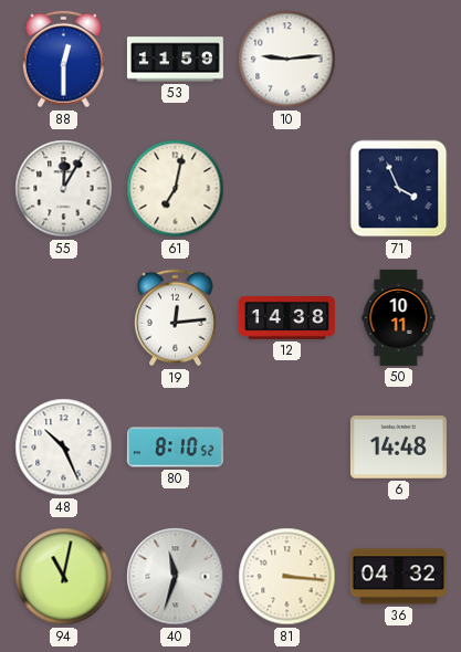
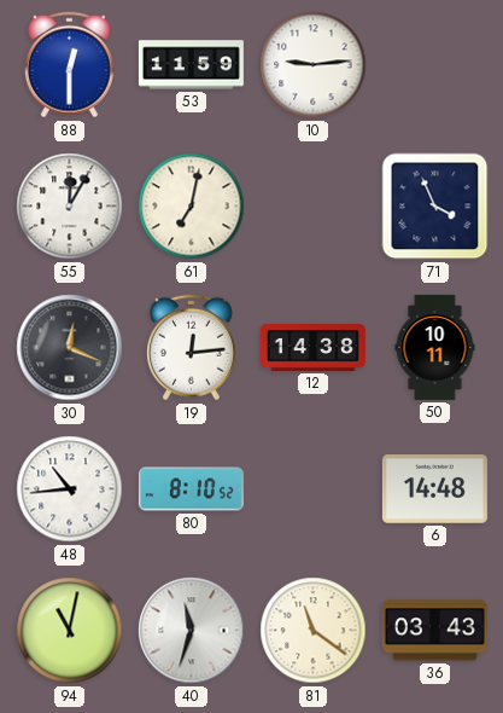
30: none -> 12:19
48: 10:26 -> 10:44
81: 3:16 -> 11:21
36: 04:32 -> 03:43
